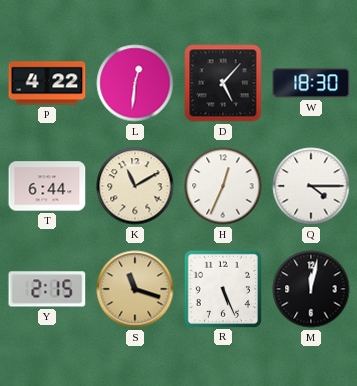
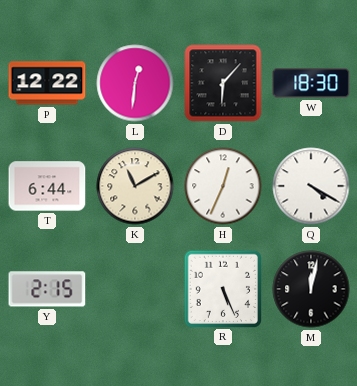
P: 4:22 -> 12:22
D: 5:07 -> 6:07
Q: 4:15 -> 4:20
S: 11:18 -> none
